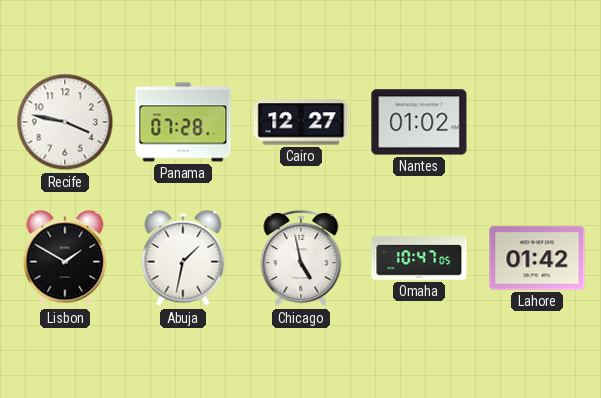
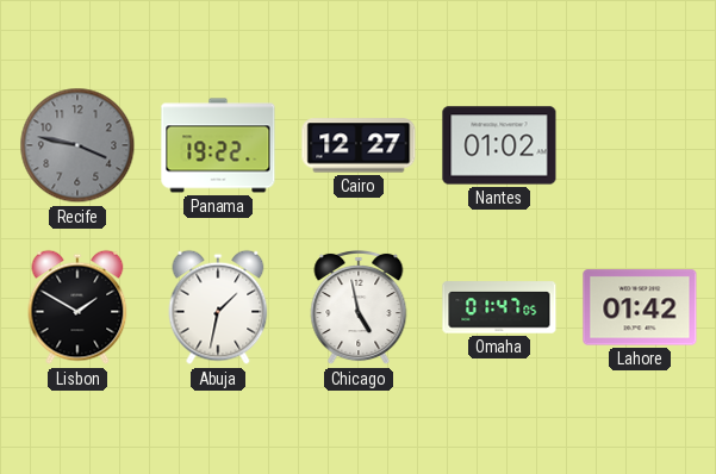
Recife dial: white -> grey
Panama: 07:28 -> 19:22
Omaha: 10:47 -> 01:47
